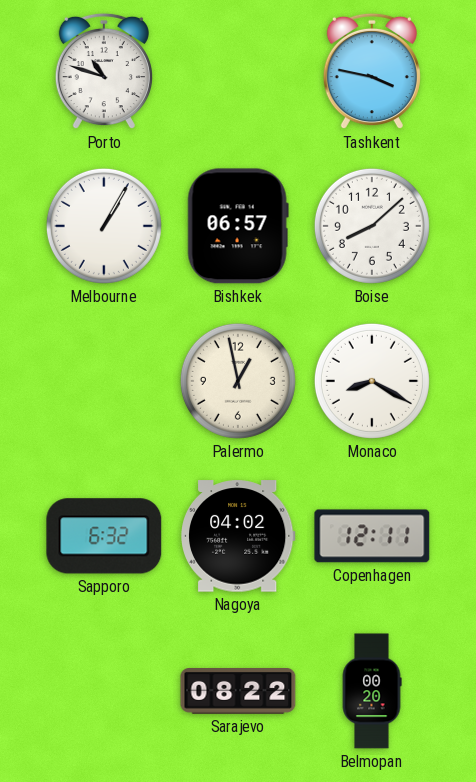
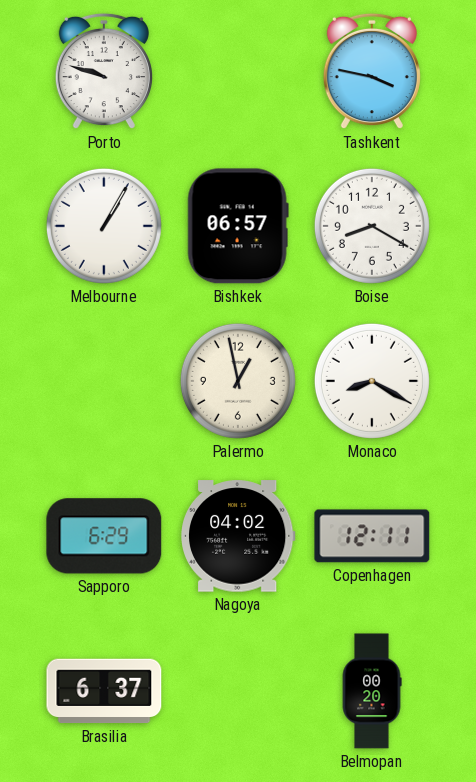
Porto: 10:48 -> 9:48
Boise: 8:08 -> 8:20
Sapporo: 6:32 -> 6:29
Brasilia: none -> 6:37
Sarajevo: 08:22 -> none
